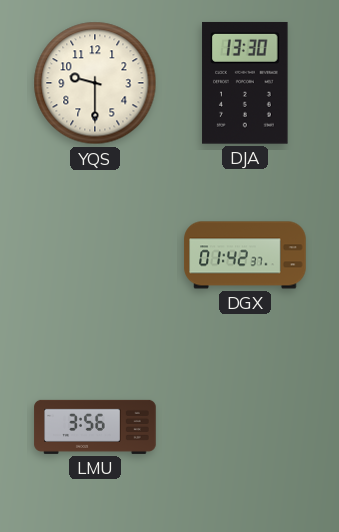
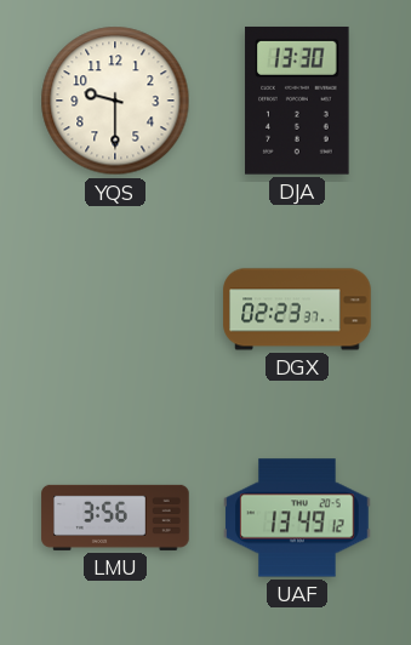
DGX: 01:42 -> 02:23
UAF: none -> 13:49
